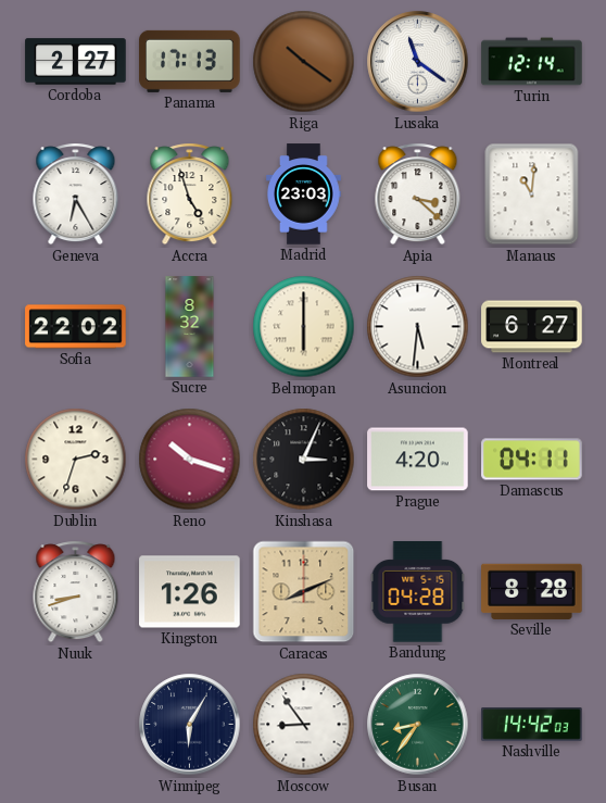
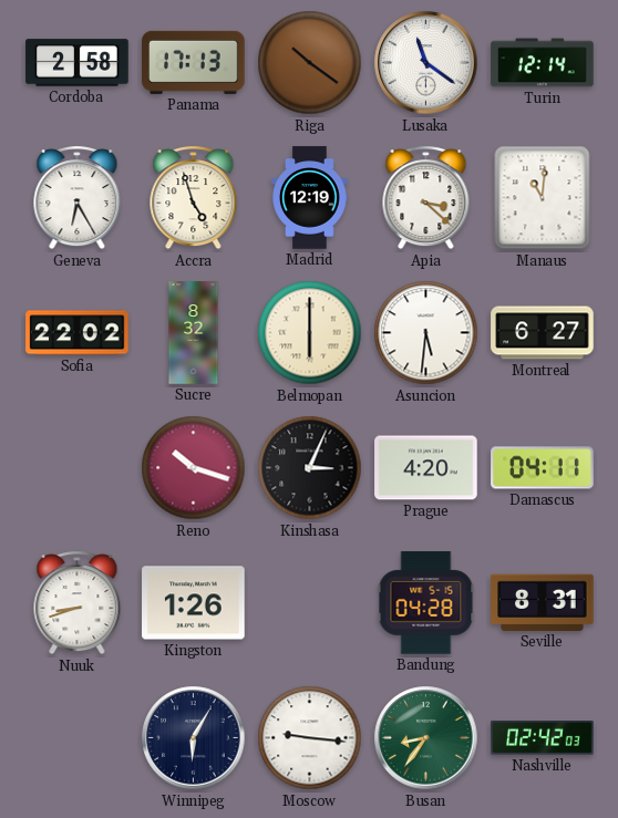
Cordoba: 2:27 -> 2:58
Madrid: 23:03 -> 12:19
Dublin: 2:33 -> none
Caracas: 8:11 -> none
Seville: 8:28 -> 8:31
Moscow: 8:54 -> 9:16
Nashville: 14:42 -> 02:42
